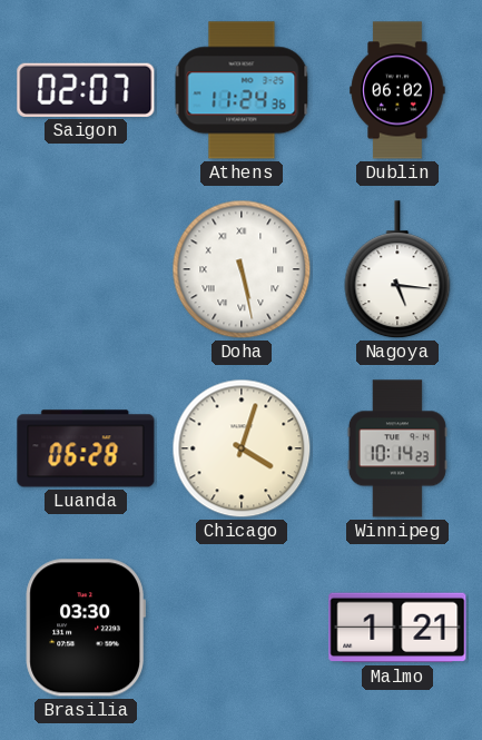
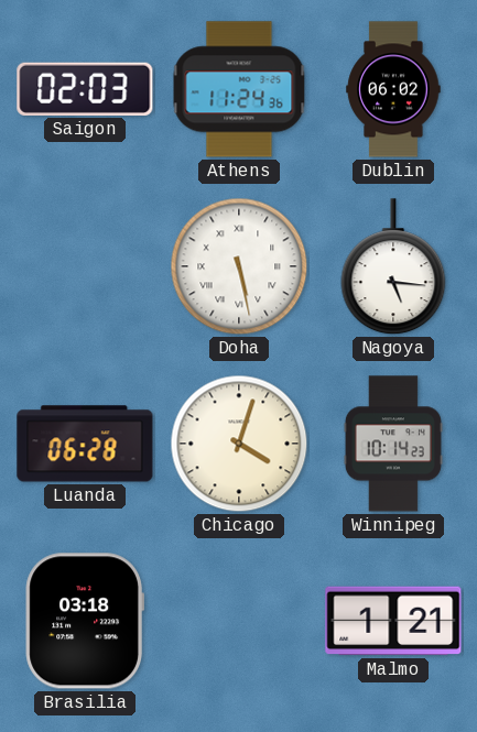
Saigon: 02:07 -> 02:03
Brasilia: 03:30 -> 03:18
